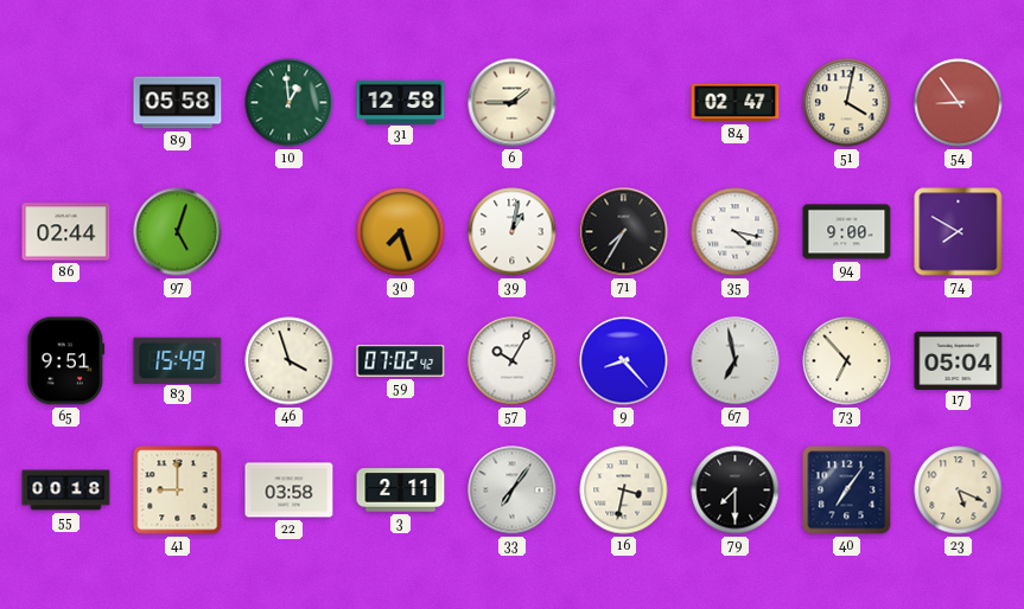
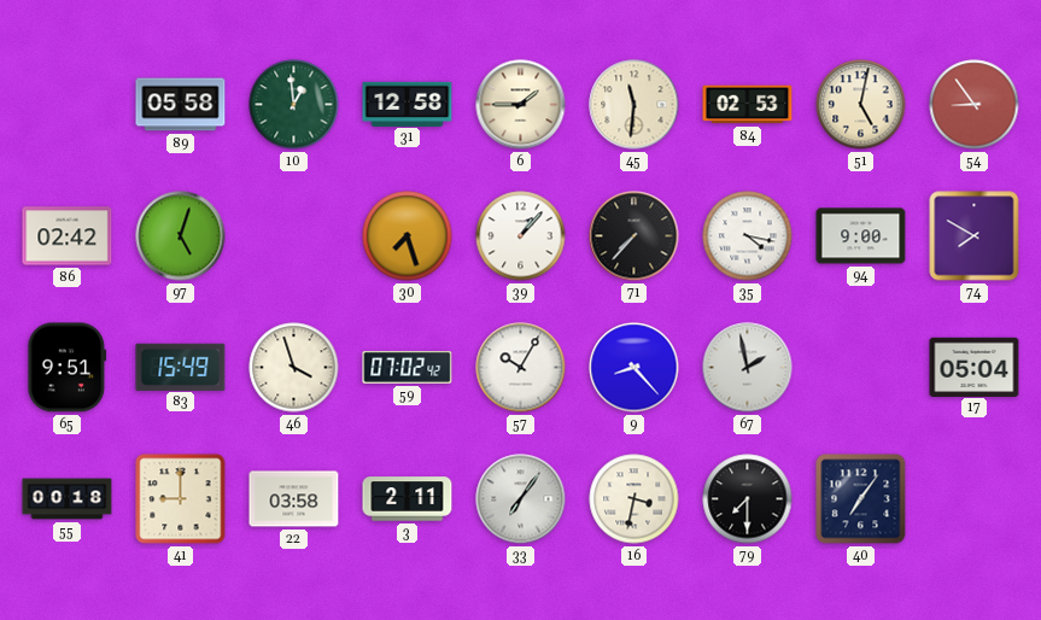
45: none -> 11:31
84: 02:47 -> 02:53
51: 4:02 -> 5:02
86: 02:44 -> 02:42
39: 1:02 -> 1:07
71: 7:35 -> 7:37
67: 6:58 -> 1:58
73: 6:53 -> none
23: 5:19 -> none
